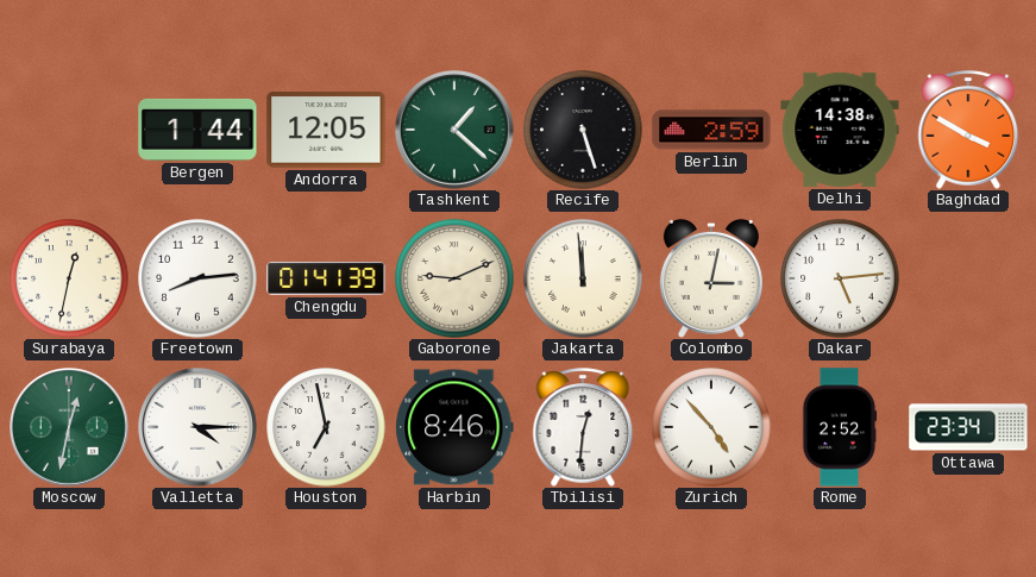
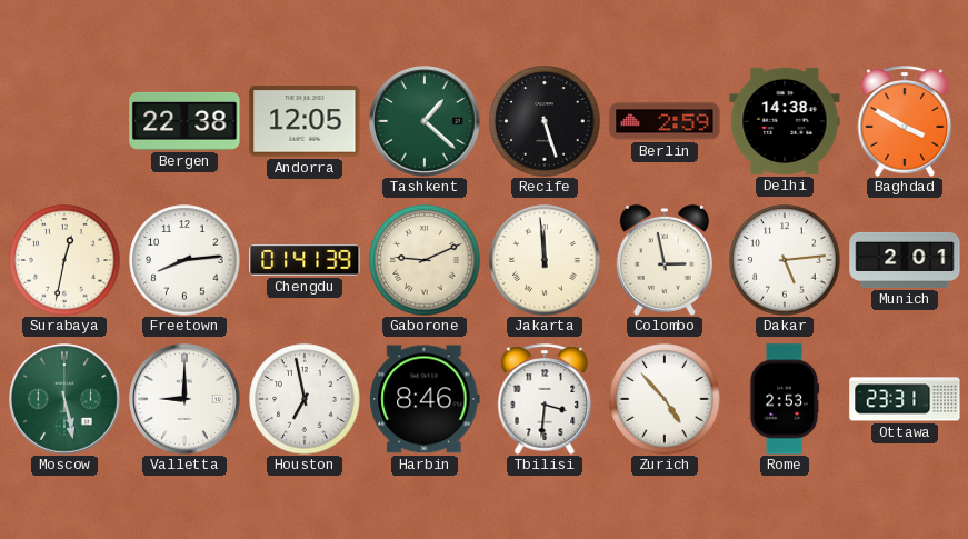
Bergen: 1:44 -> 22:38
Colombo: 3:02 -> 2:58
Munich: none -> 2:01
Moscow: 12:32 -> 5:28
Valletta: 4:15 -> 9:00
Tbilisi: 12:31 -> 3:31
Rome: 2:52 -> 2:53
Ottawa: 23:34 -> 23:31
